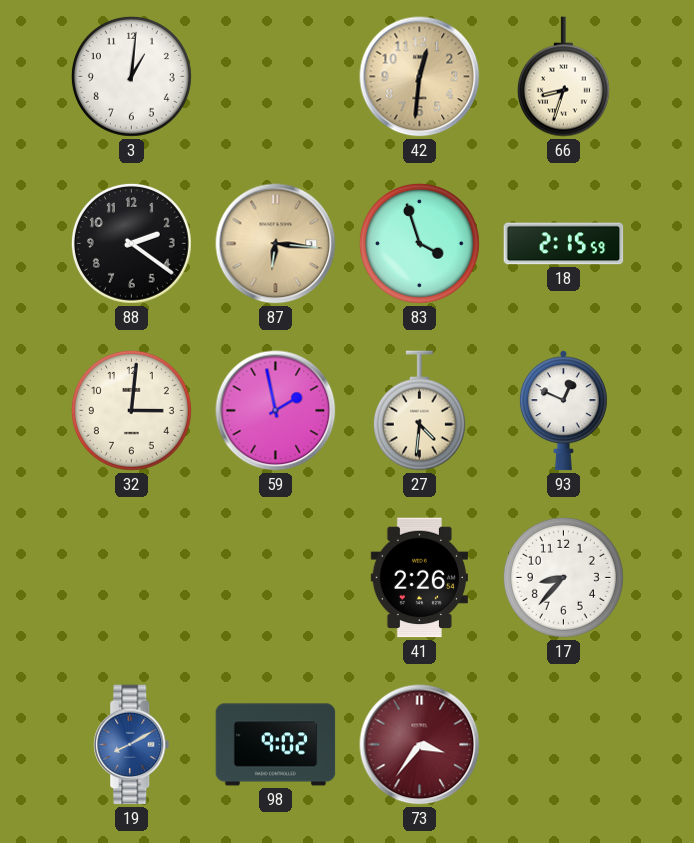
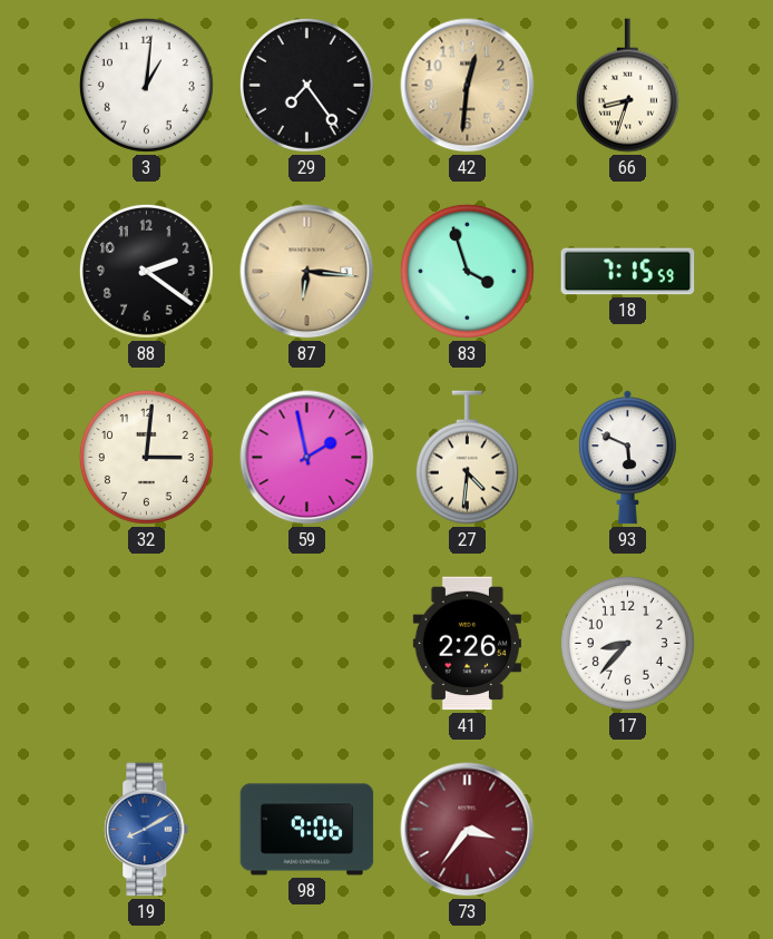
29: none -> 7:24
18: 2:15 -> 7:15
93: 12:49 -> 5:49
98: 9:02 -> 9:06
